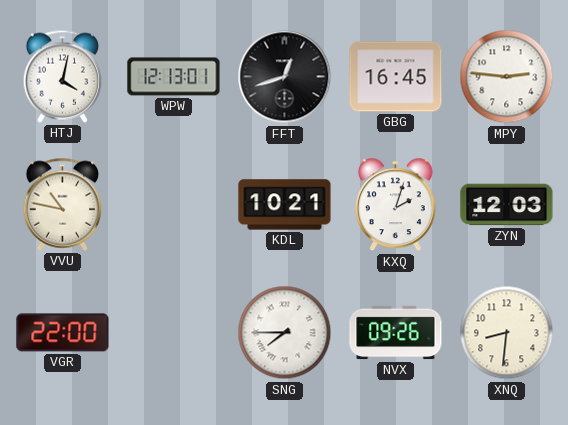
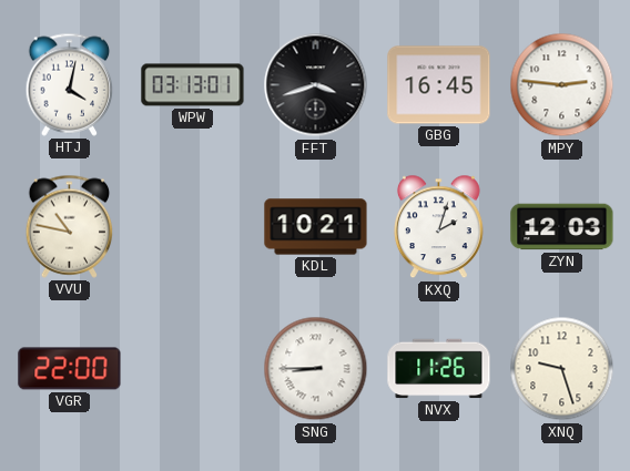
WPW: 12:13 -> 03:13
FFT: 12:42 -> 3:42
SNG: 7:45 -> 8:45
NVX: 09:26 -> 11:26
XNQ: 8:31 -> 9:27
